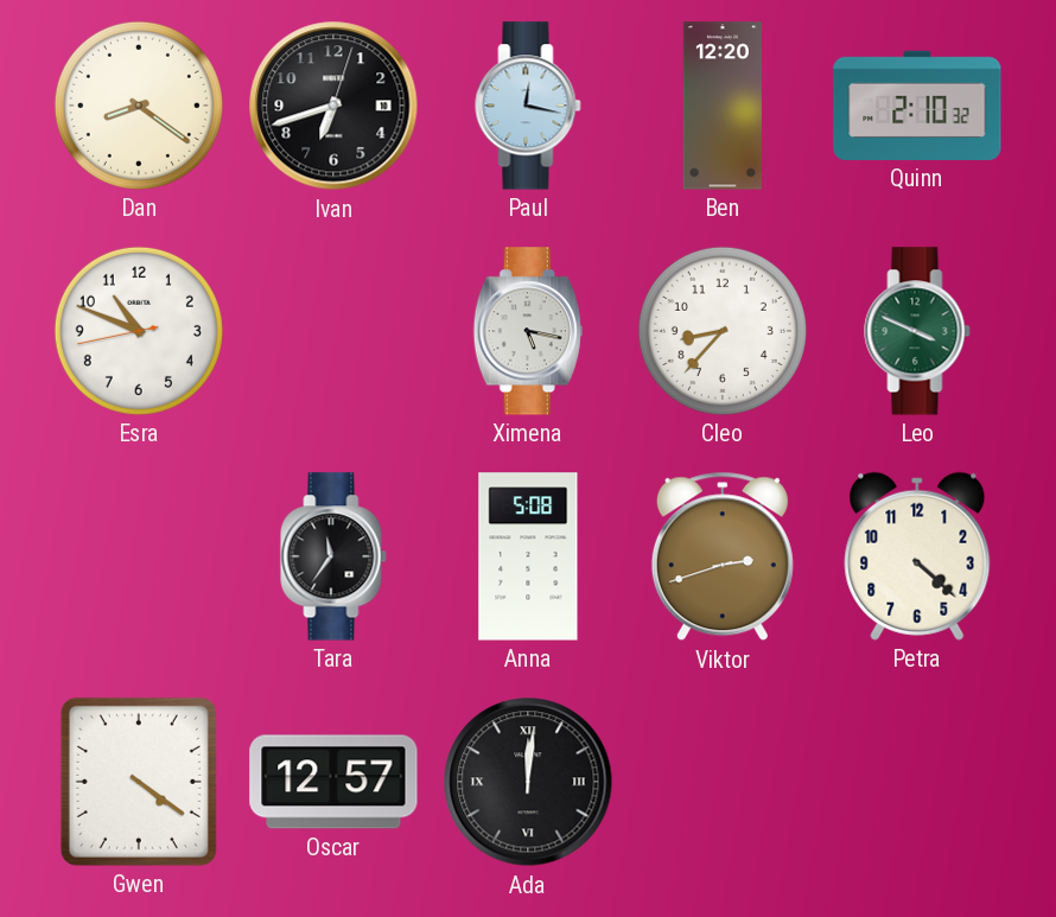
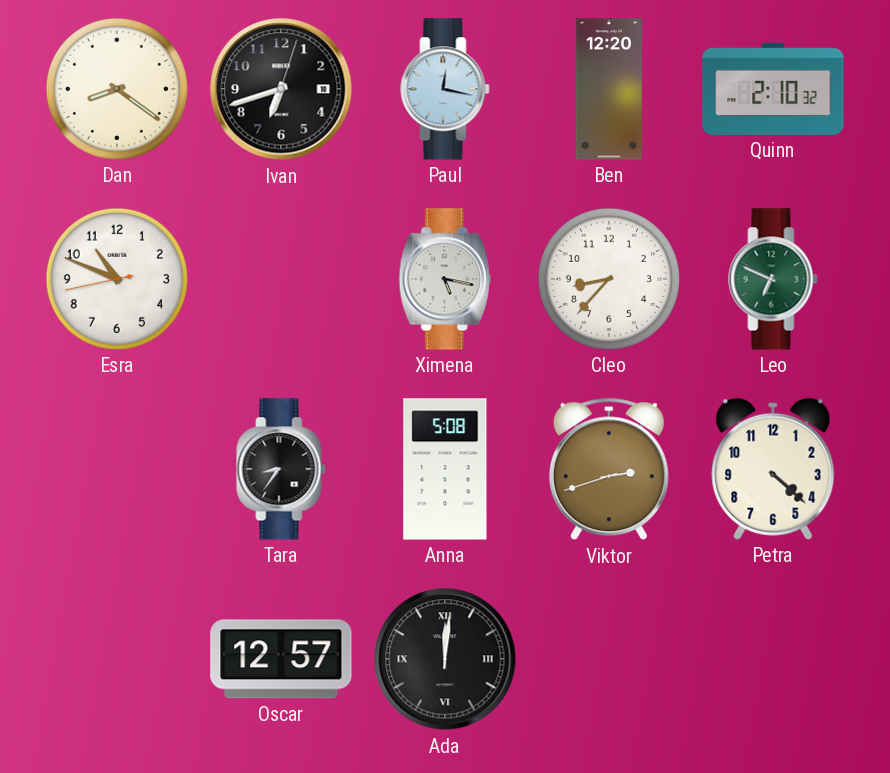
Leo: 3:49 -> 6:49
Tara: 11:36 -> 8:36
Gwen: 4:21 -> none
